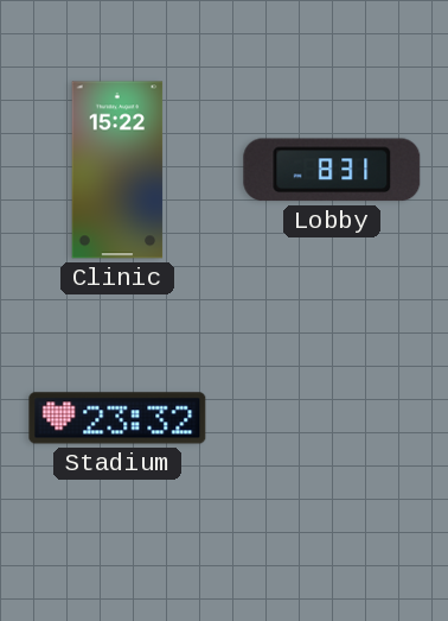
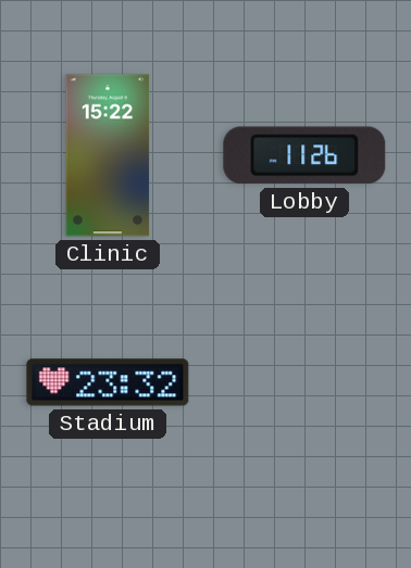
Lobby: 8:31 -> 11:26
